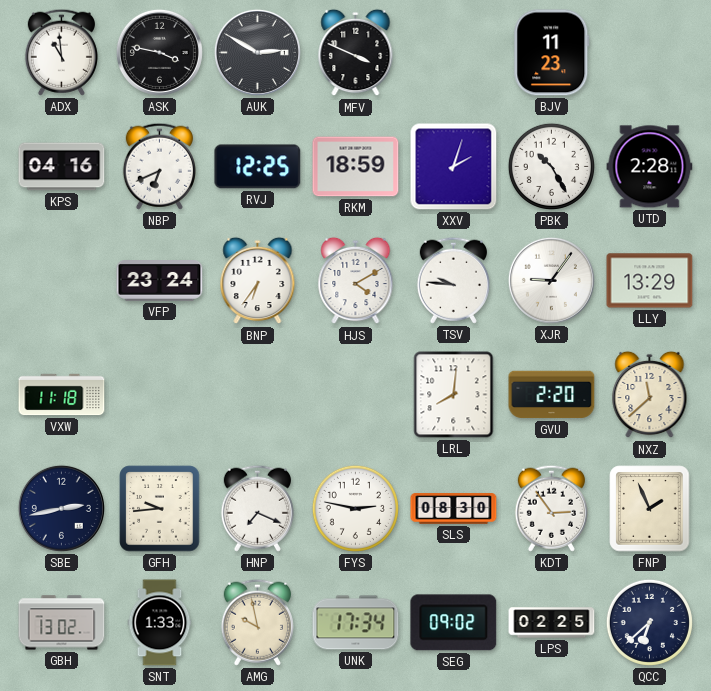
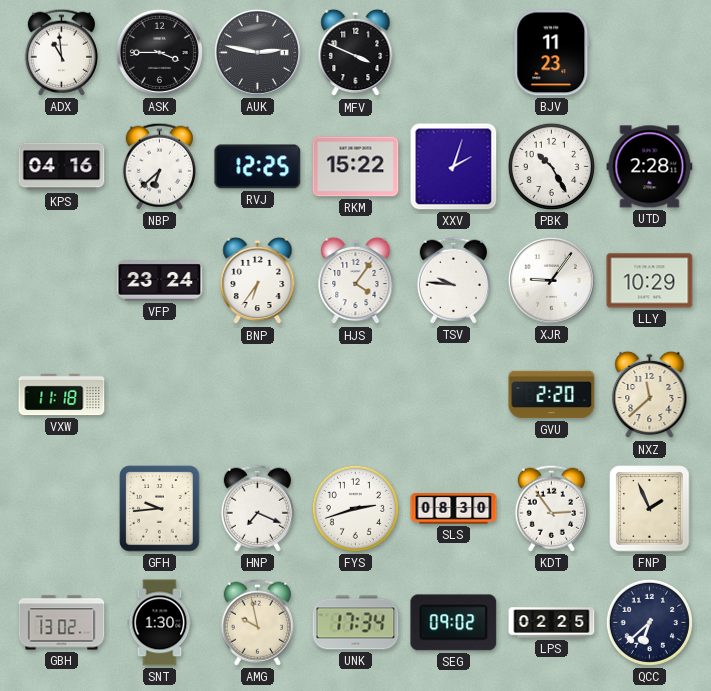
ASK: 3:47 -> 3:45
AUK: 2:50 -> 2:47
NBP: 6:41 -> 6:38
RKM: 18:59 -> 15:22
HJS: 4:10 -> 4:06
LLY: 13:29 -> 10:29
LRL: 8:01 -> none
SBE: 2:43 -> none
FYS: 2:47 -> 2:42
SNT: 1:33 -> 1:30
